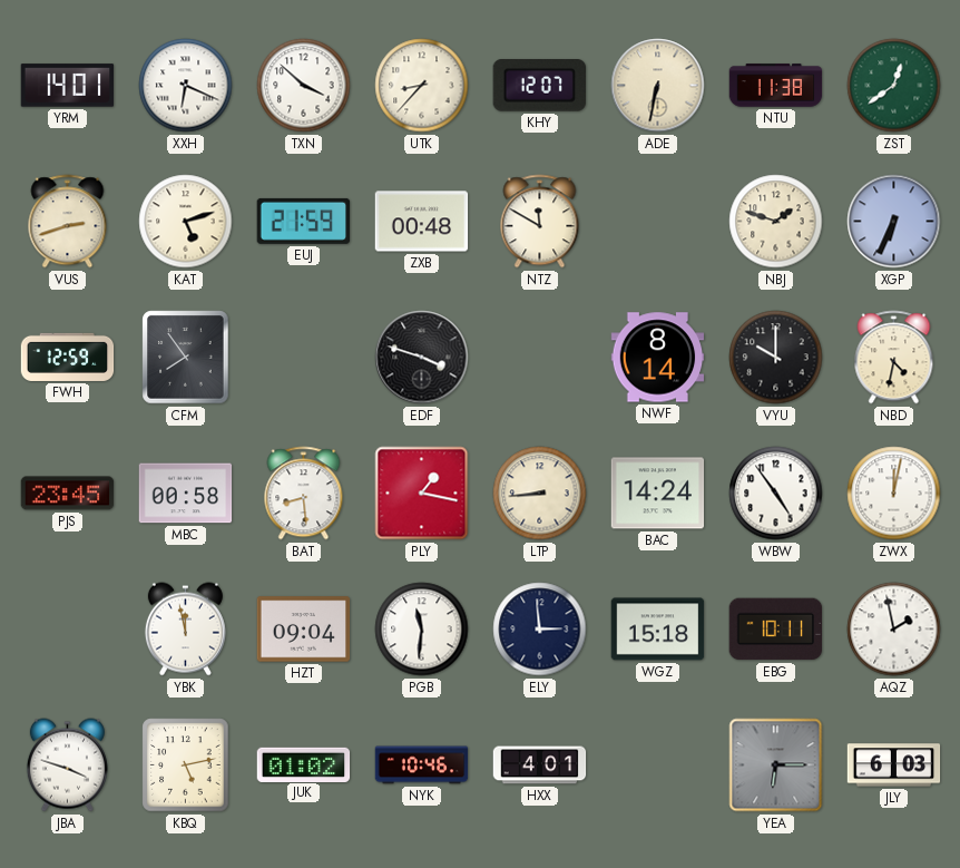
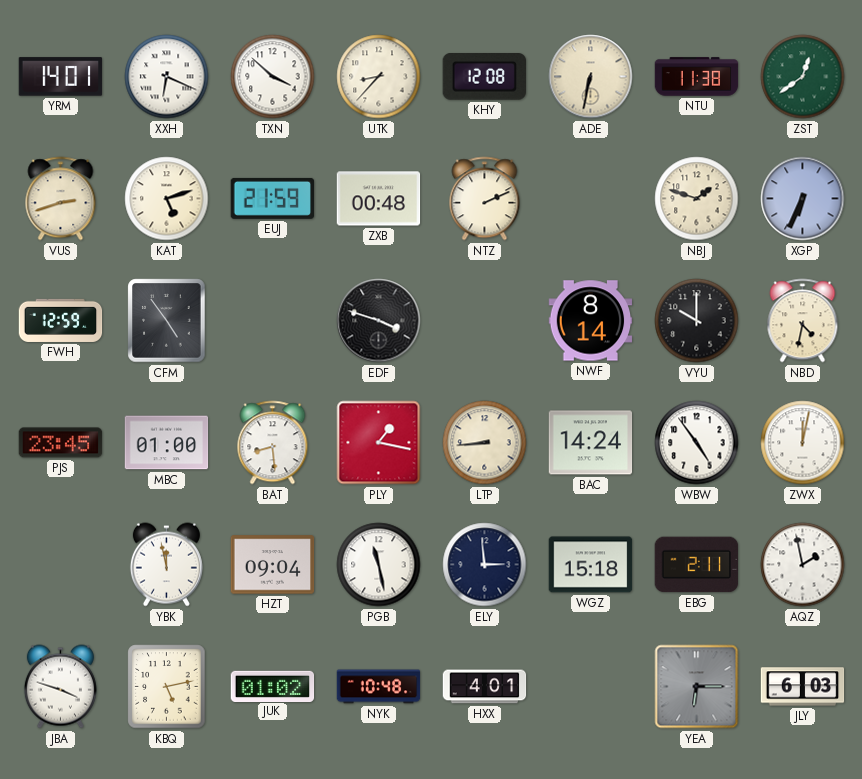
KHY: 12:07 -> 12:08
NTZ: 11:50 -> 2:11
CFM: 7:54 -> 4:54
MBC: 00:58 -> 01:00
PGB: 11:31 -> 11:28
EBG: 10:11 -> 2:11
NYK: 10:46 -> 10:48
